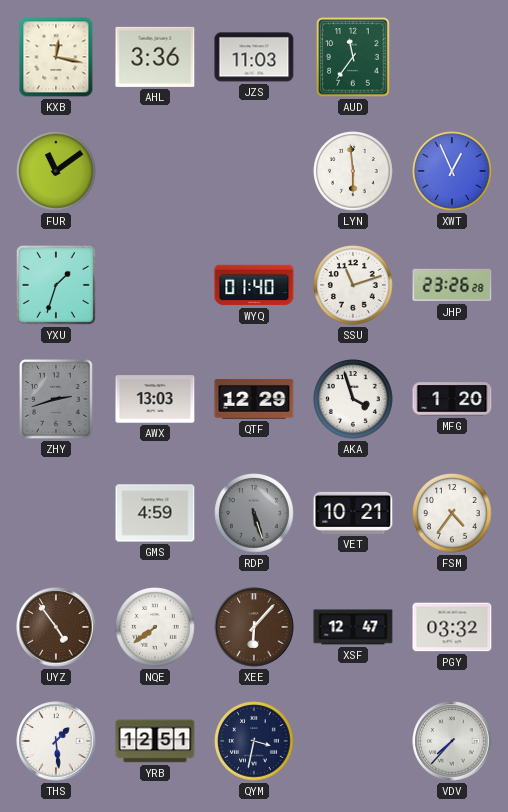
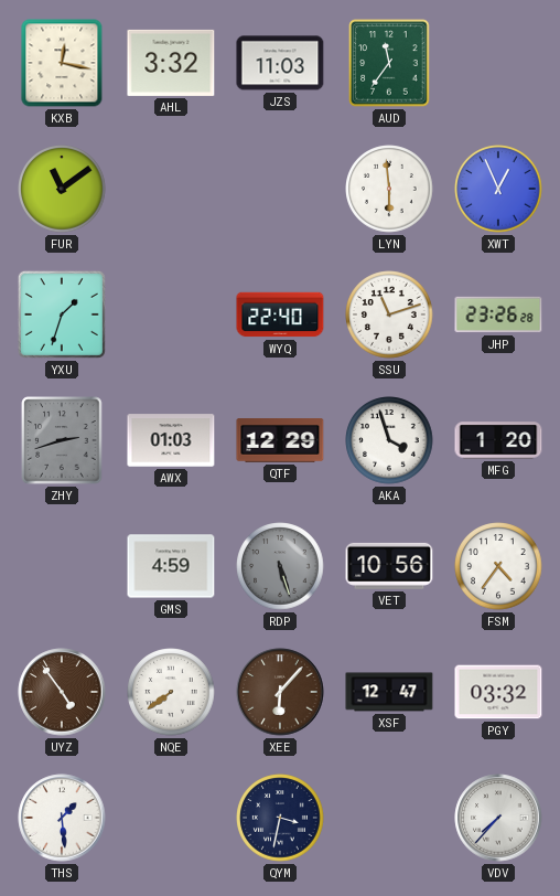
AHL: 3:36 -> 3:32
WYQ: 01:40 -> 22:40
AWX: 13:03 -> 01:03
VET: 10:21 -> 10:56
YRB: 12:51 -> none
